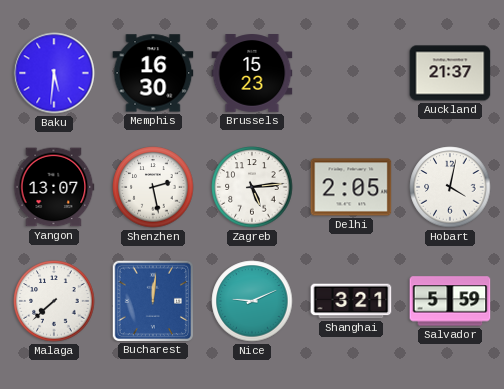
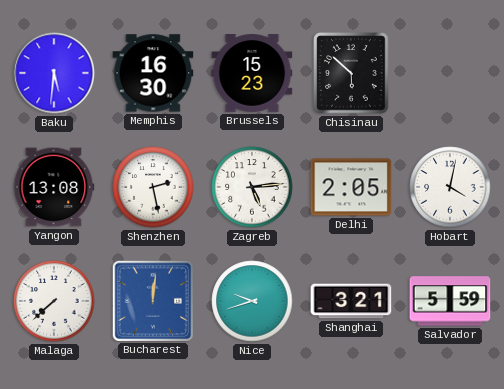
Chisinau: none -> 5:52
Auckland: 21:37 -> none
Yangon: 13:07 -> 13:08
Nice: 9:11 -> 9:42
